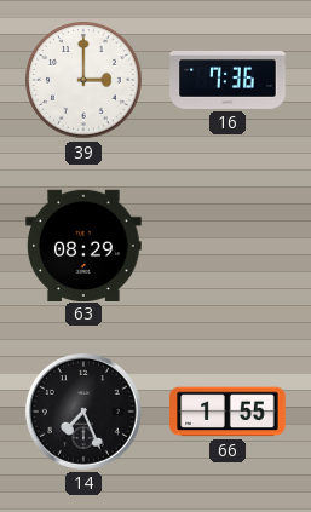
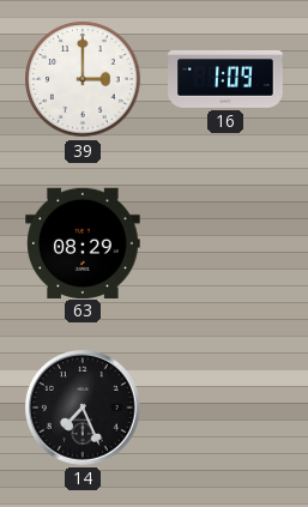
16: 7:36 -> 1:09
66: 1:55 -> none
